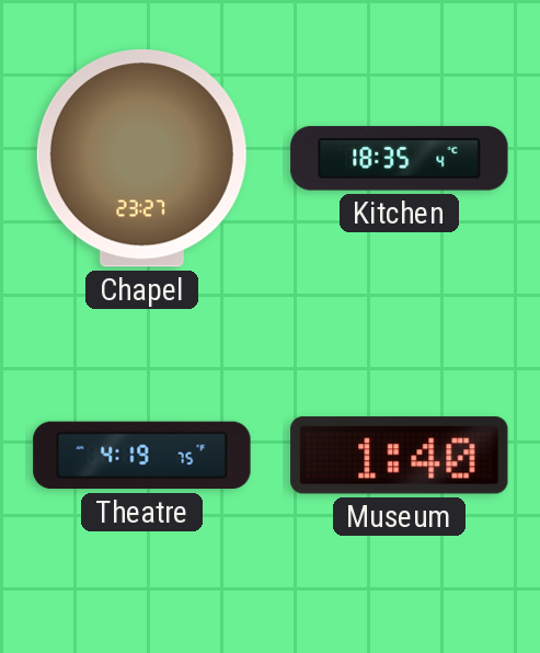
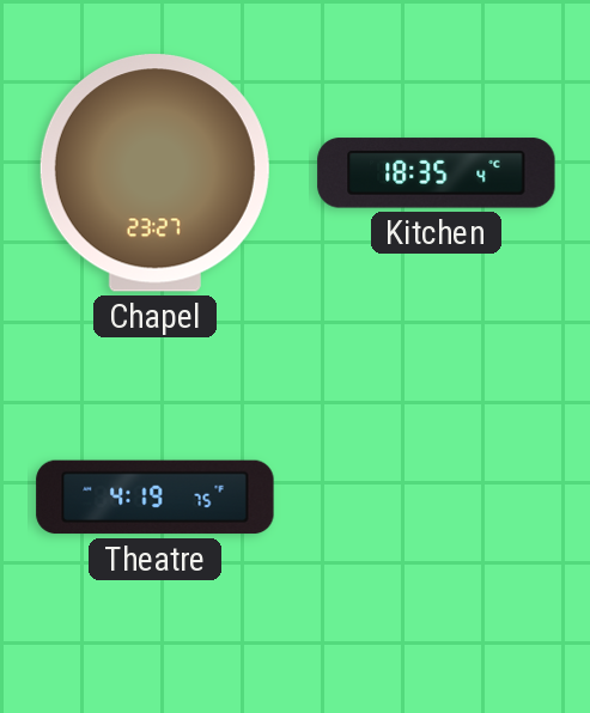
Museum: 1:40 -> none
